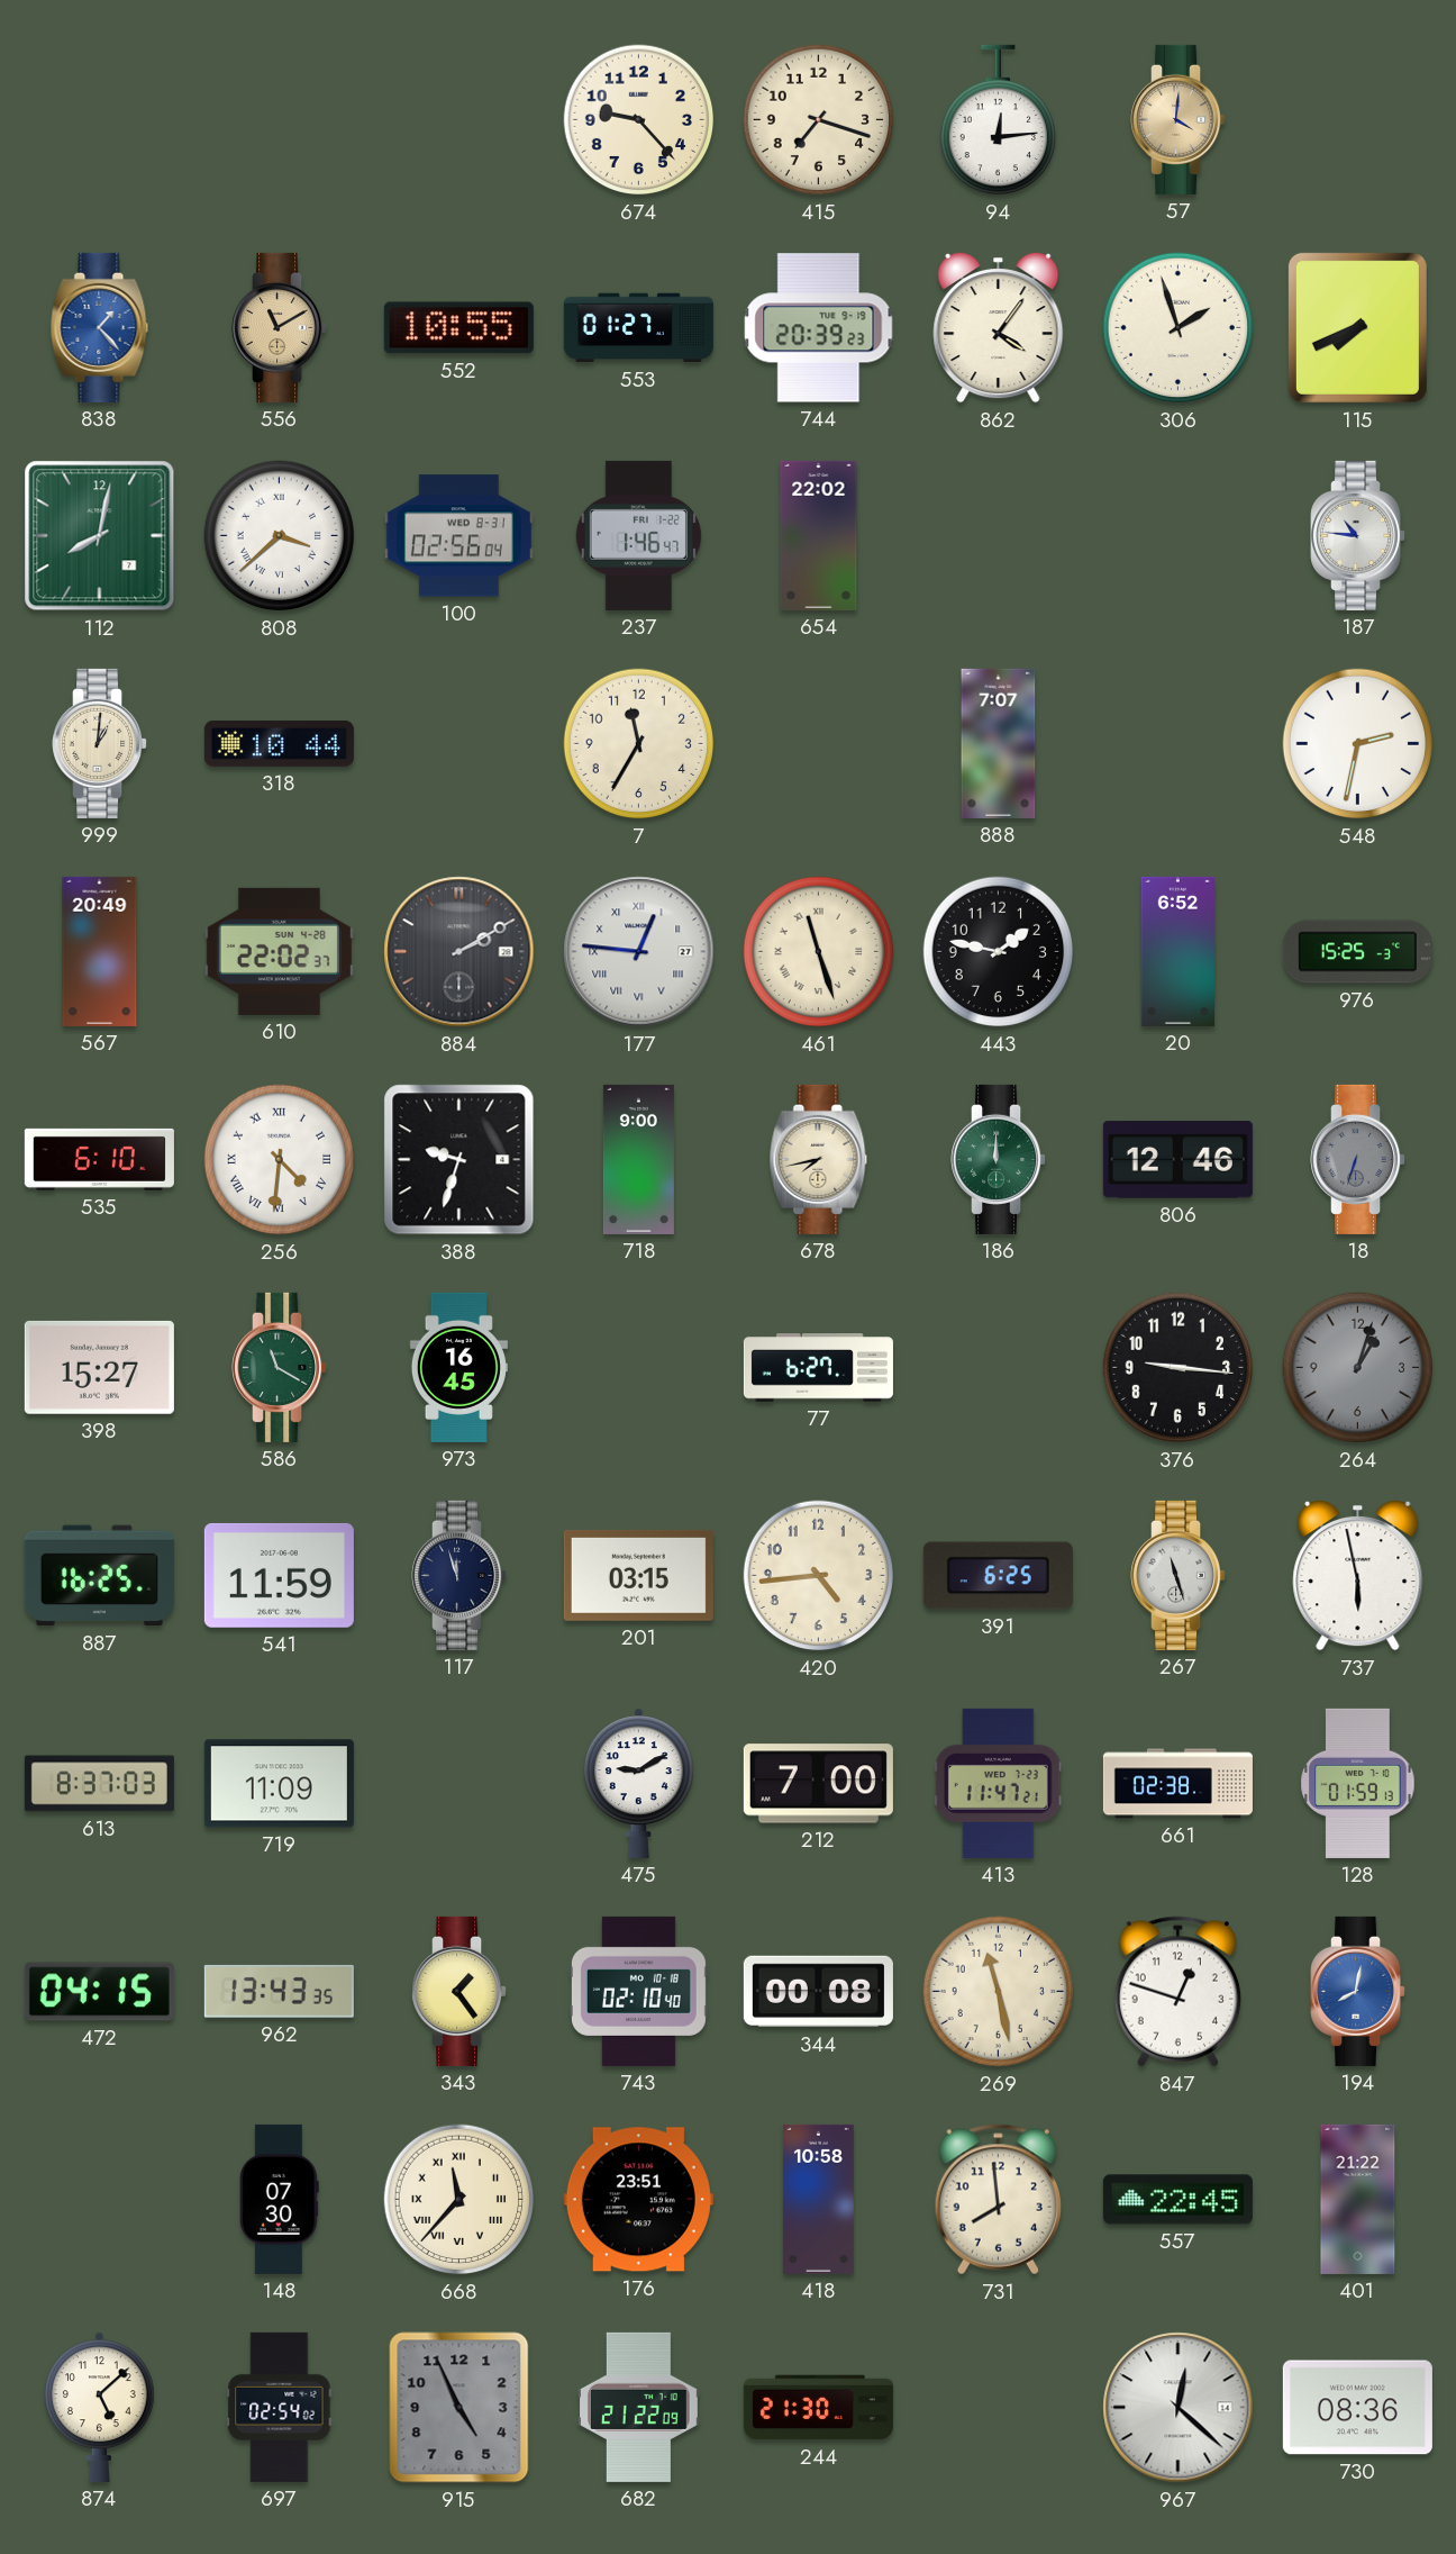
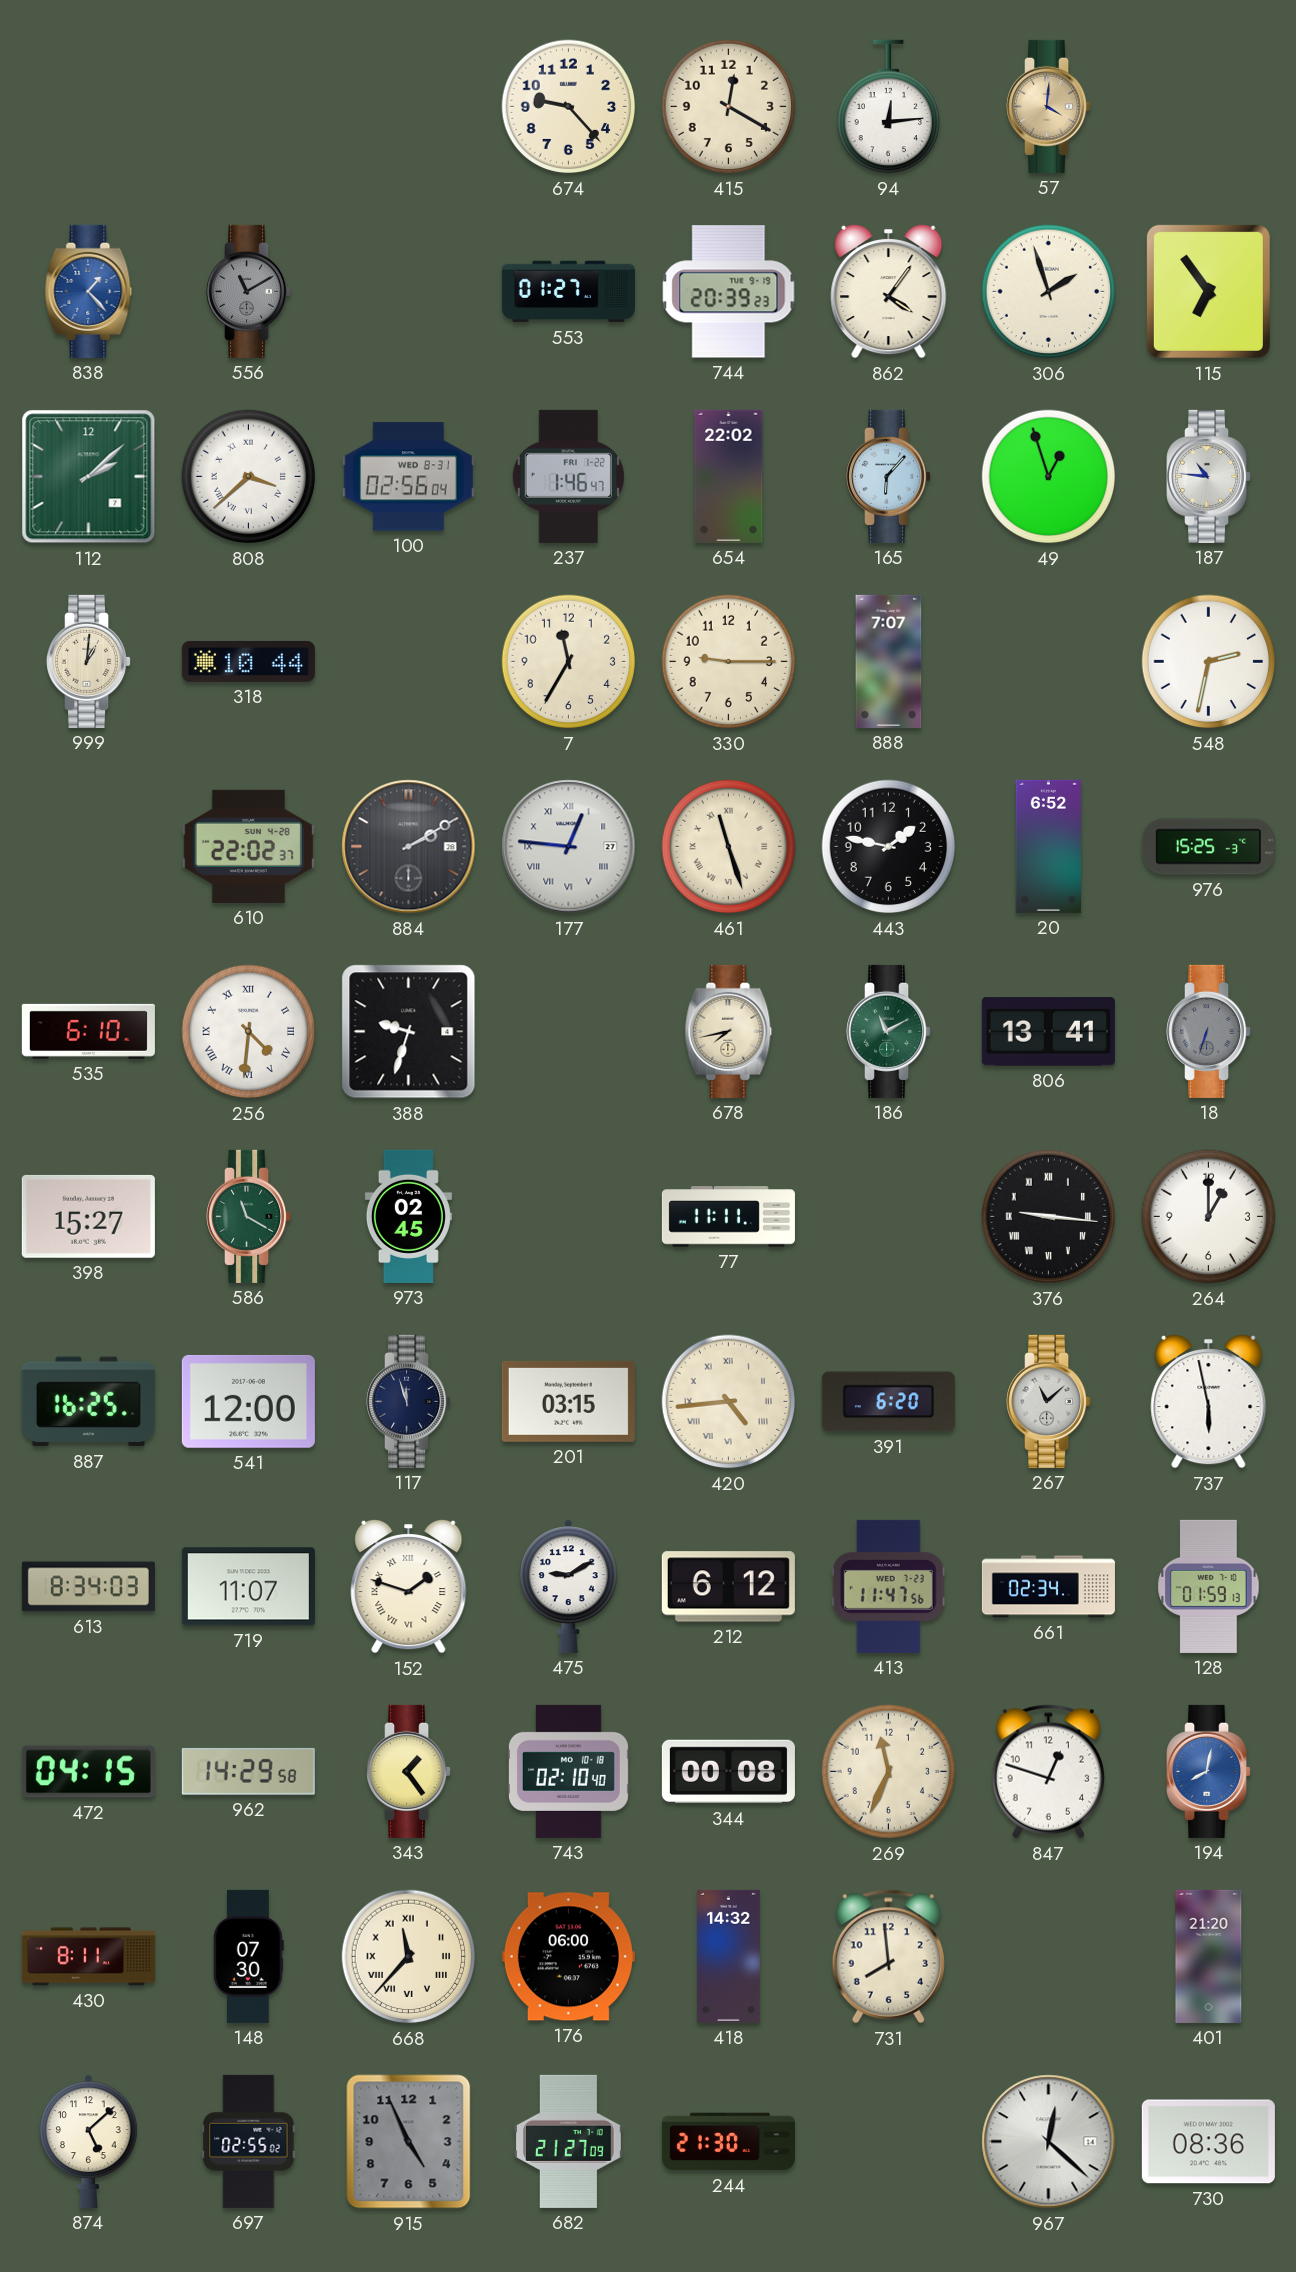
415: 7:18 -> 12:20
556 dial: champagne -> grey
552: 10:55 -> none
115: 7:41 -> 6:54
112: 8:02 -> 2:08
165: none -> 6:07
49: none -> 12:57
330: none -> 9:15
567: 20:49 -> none
718: 9:00 -> none
186: 12:00 -> 11:10
806: 12:46 -> 13:41
973: 16:45 -> 02:45
77: 6:27 -> 11:11
376 numerals: Arabic -> Roman
264: 1:03 -> 1:00
264 dial: grey -> white
541: 11:59 -> 12:00
420 numerals: Arabic -> Roman
391: 6:25 -> 6:20
267: 11:27 -> 11:08
613: 8:37 -> 8:34
719: 11:09 -> 11:07
152: none -> 1:48
212: 7:00 -> 6:12
413: 11:47:21 -> 11:47:56
661: 02:38 -> 02:34
962: 13:43 -> 14:29
269: 11:28 -> 11:34
430: none -> 8:11
176: 23:51 -> 06:00
418: 10:58 -> 14:32
557: 22:45 -> none
401: 21:22 -> 21:20
697: 02:54 -> 02:55
682: 21:22 -> 21:27
